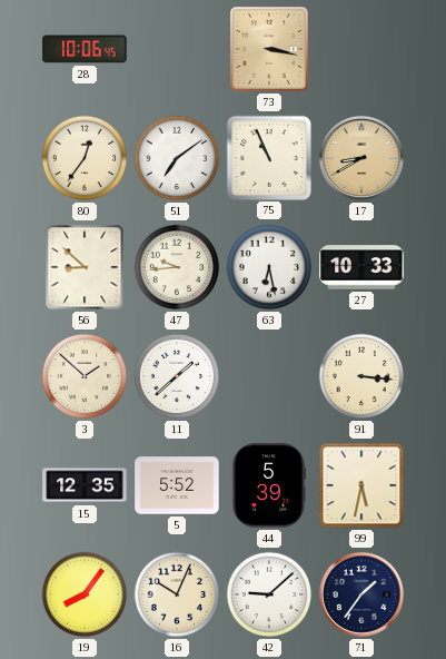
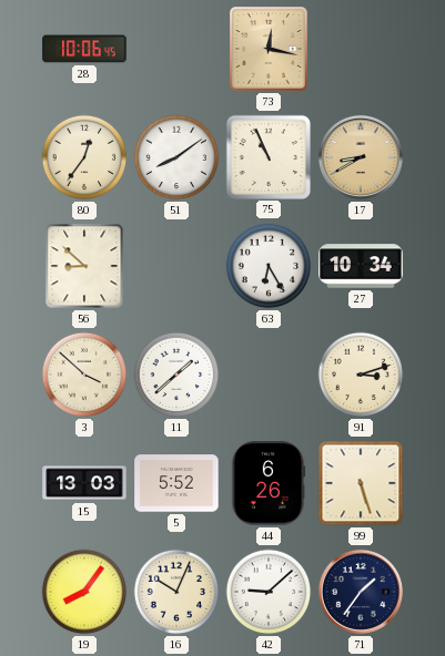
73: 3:17 -> 12:17
51: 7:09 -> 8:09
47: 9:44 -> none
63: 6:28 -> 6:25
27: 10:33 -> 10:34
3: 1:52 -> 3:52
91: 3:16 -> 3:12
15: 12:35 -> 13:03
44: 5:39 -> 6:26
99: 5:32 -> 5:27
